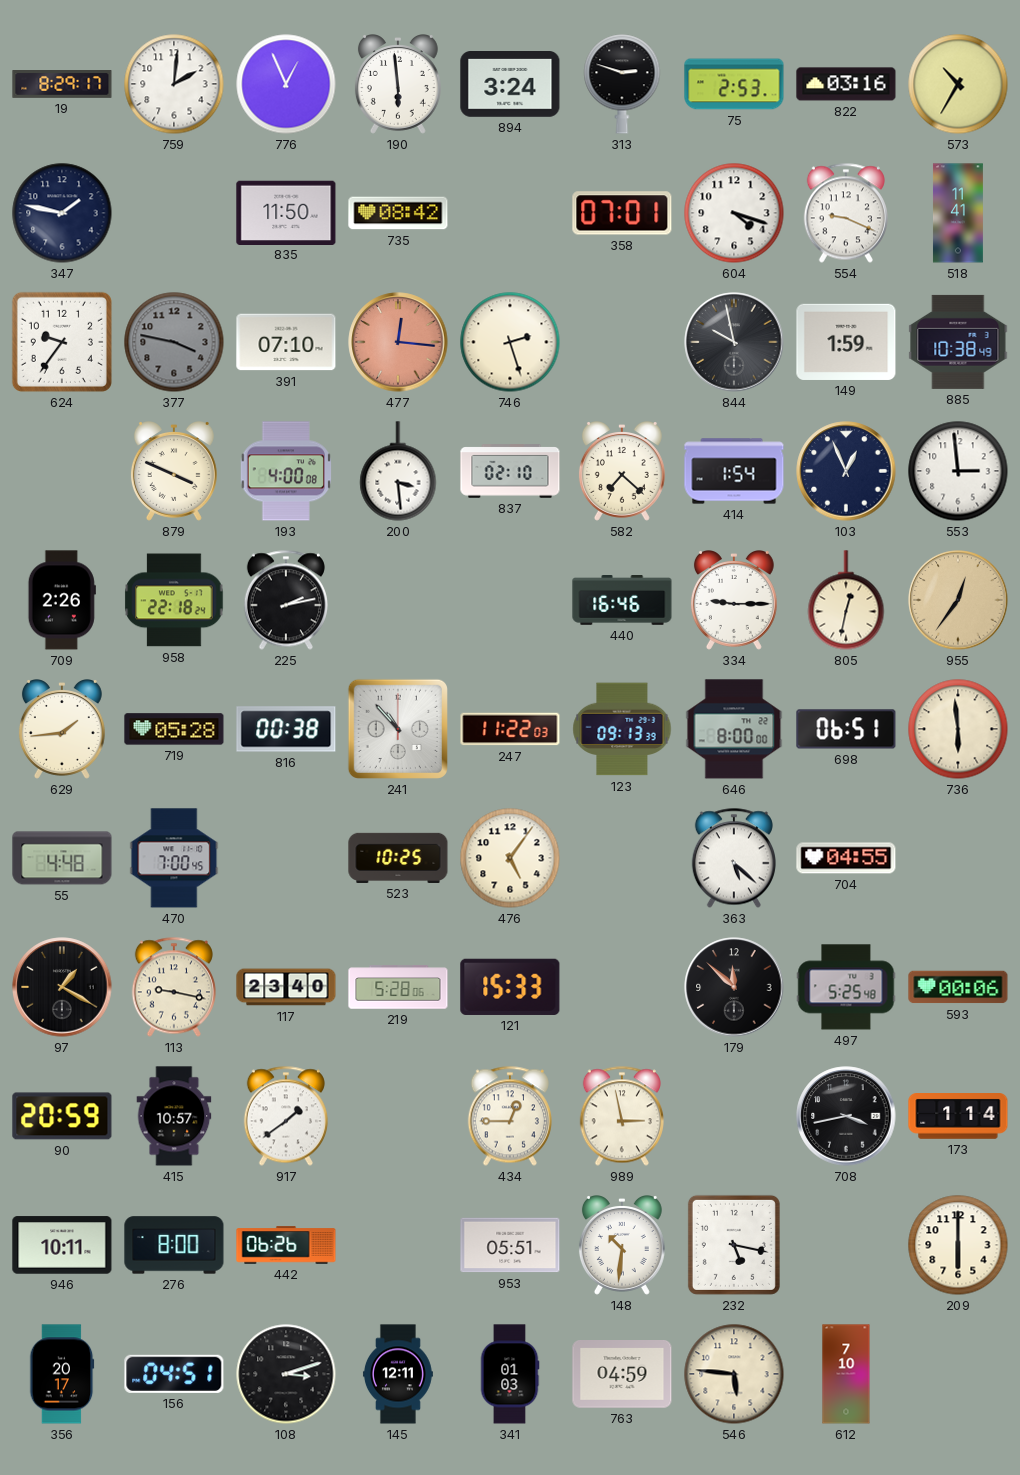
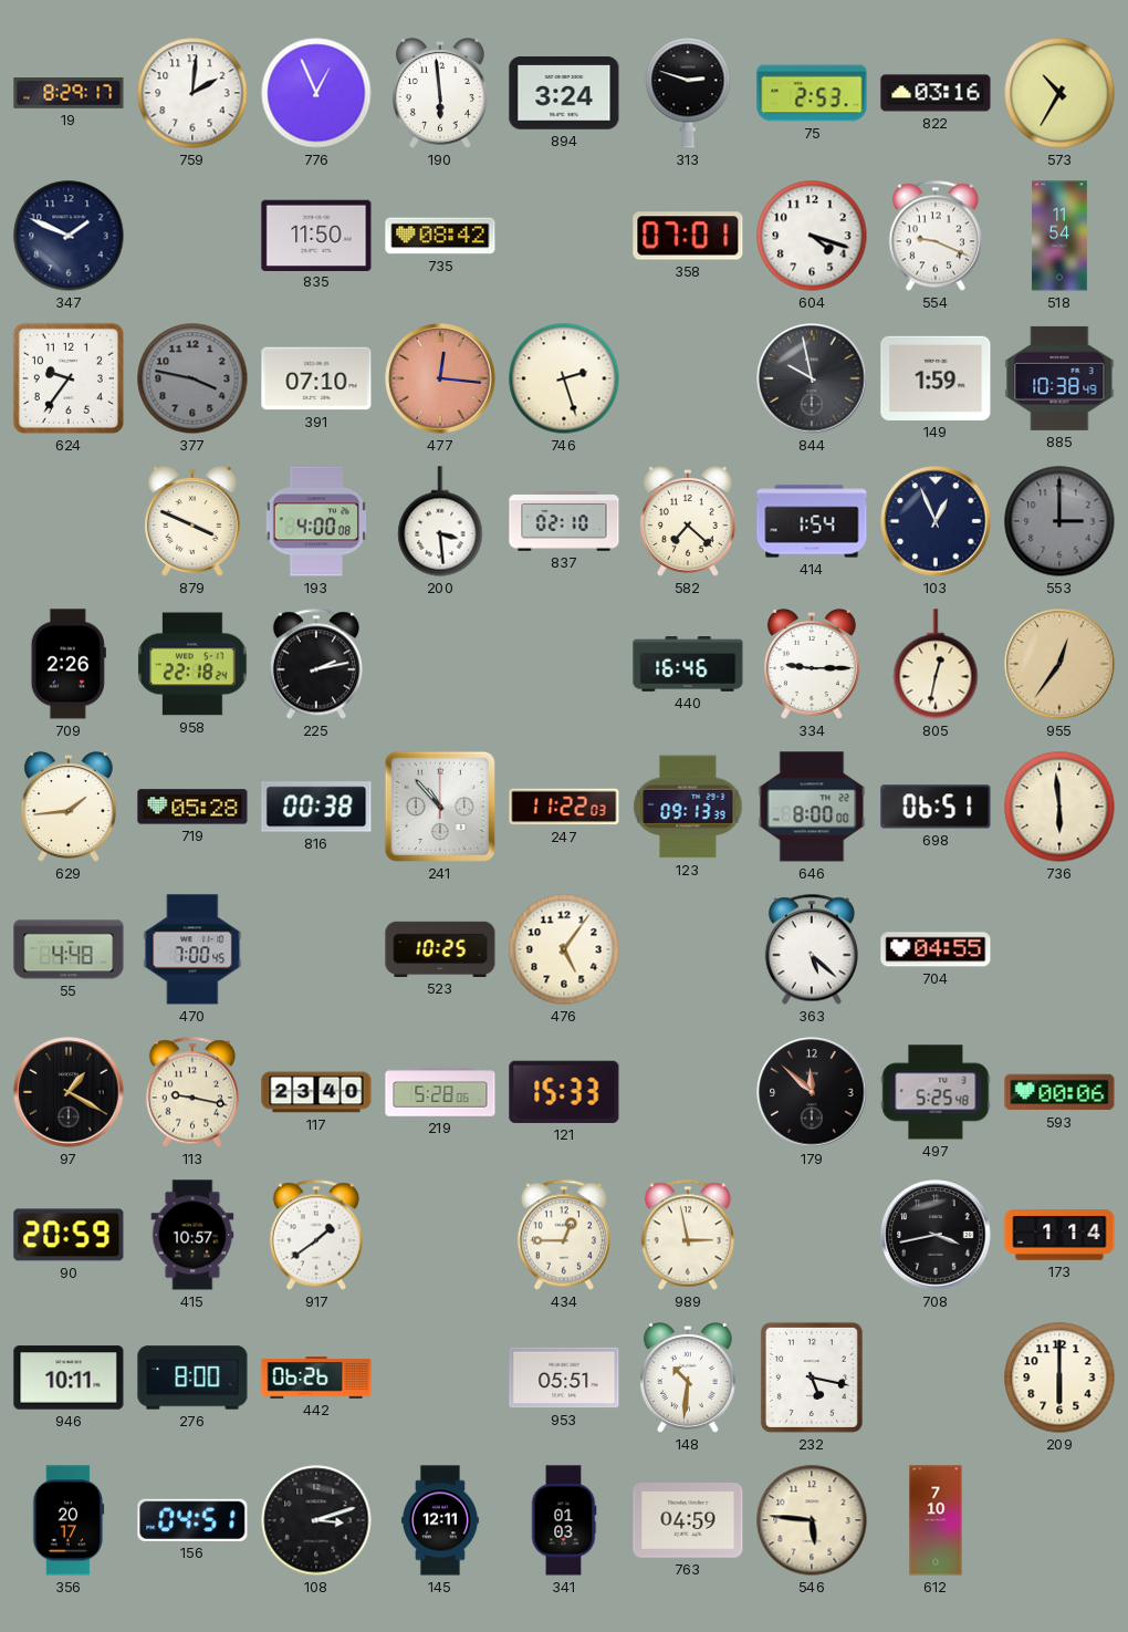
347: 1:47 -> 1:49
518: 11:41 -> 11:54
553: 2:59 -> 3:00
553 dial: white -> grey
